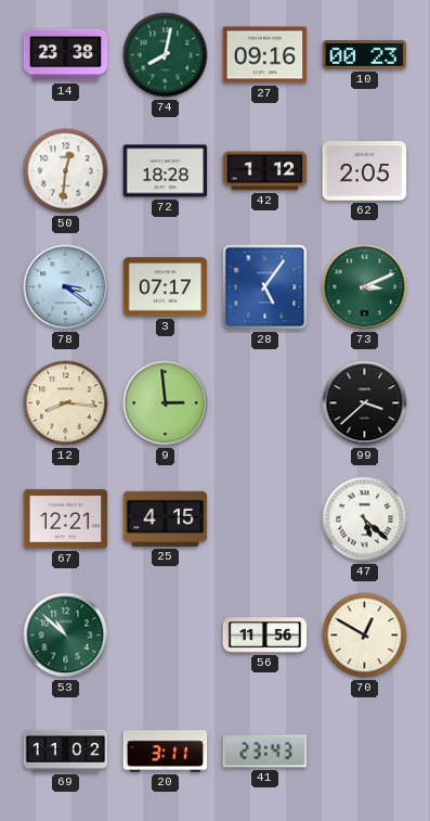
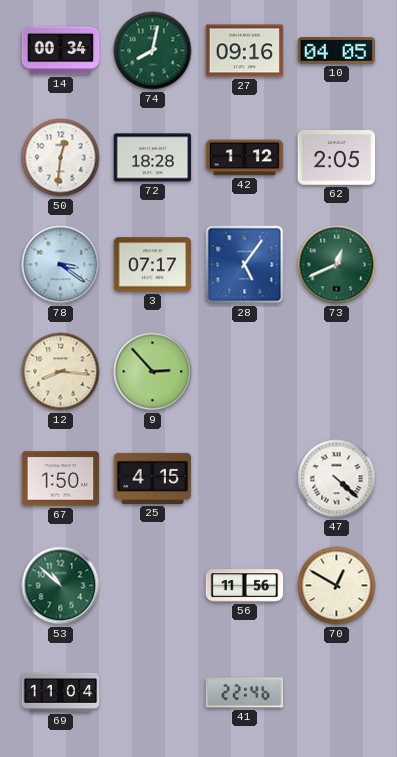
14: 23:38 -> 00:34
10: 00:23 -> 04:05
73: 3:11 -> 12:41
9: 2:59 -> 2:53
99: 3:38 -> none
67: 12:21 -> 1:50
47: 5:22 -> 4:22
69: 11:02 -> 11:04
20: 3:11 -> none
41: 23:43 -> 22:46
